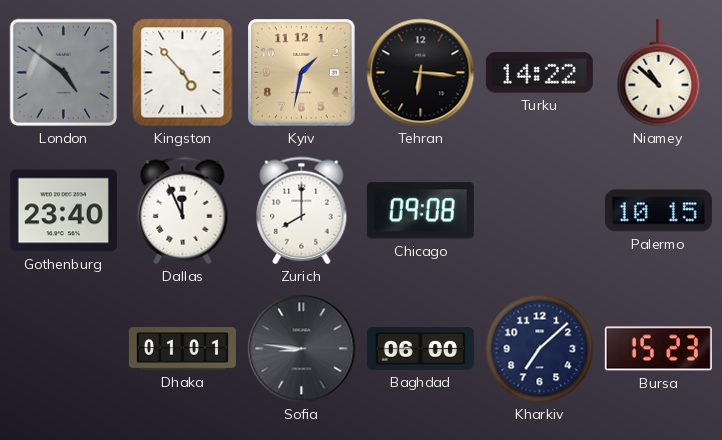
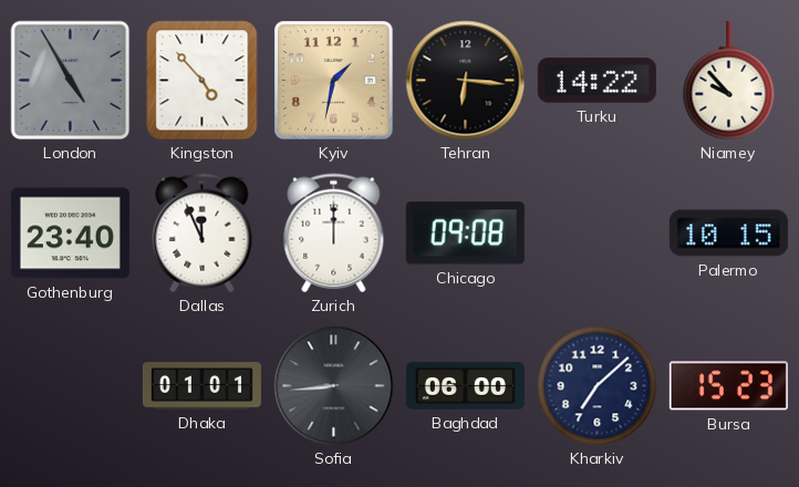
London: 4:51 -> 4:55
Niamey: 10:52 -> 9:53
Zurich: 8:00 -> 12:00
Sofia: 8:46 -> 8:44
